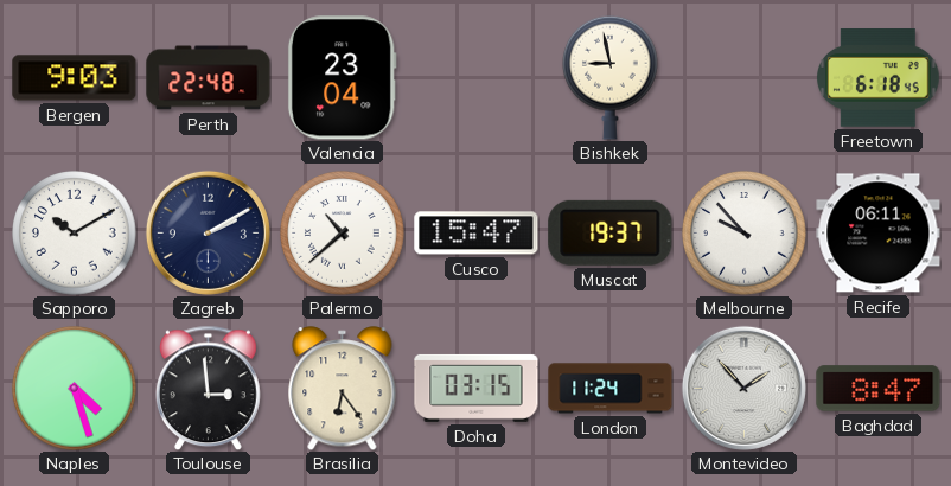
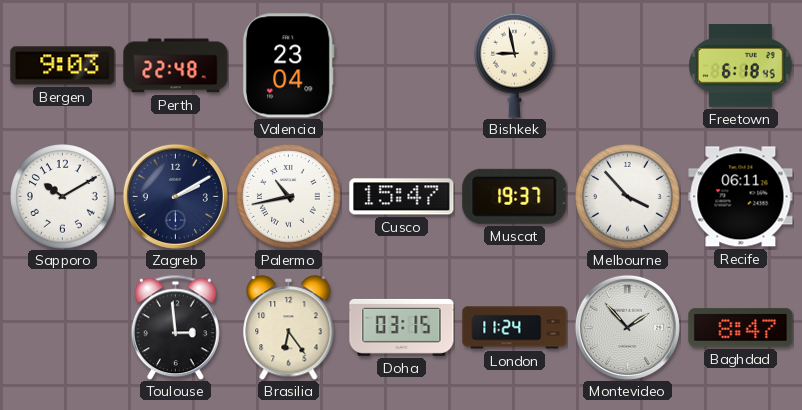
Palermo: 10:38 -> 10:43
Melbourne: 9:53 -> 3:53
Naples: 4:27 -> none
